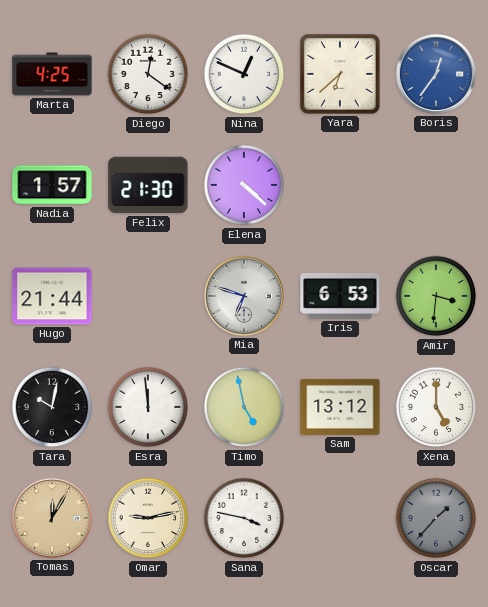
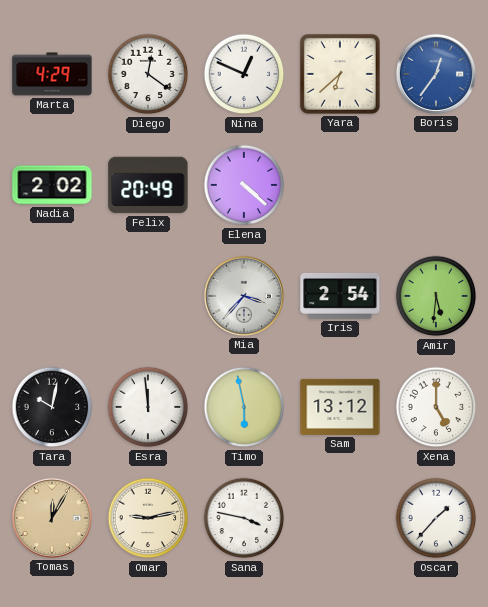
Marta: 4:25 -> 4:29
Nadia: 1:57 -> 2:02
Felix: 21:30 -> 20:49
Hugo: 21:44 -> none
Mia: 6:48 -> 3:37
Iris: 6:53 -> 2:54
Amir: 3:31 -> 5:31
Timo: 4:58 -> 5:58
Oscar dial: grey -> white
